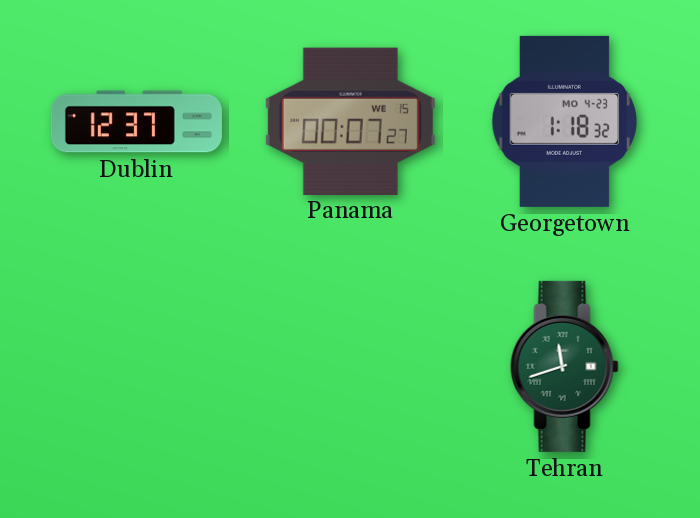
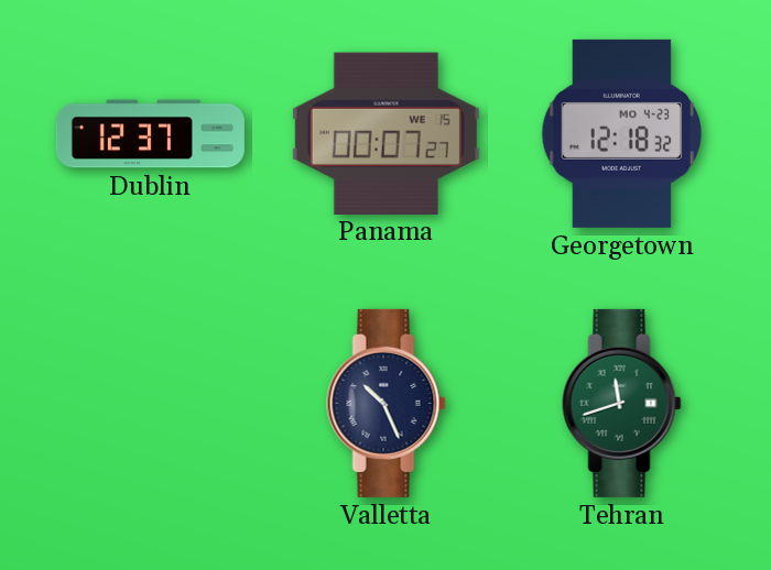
Georgetown: 1:18 -> 12:18
Valletta: none -> 10:26
